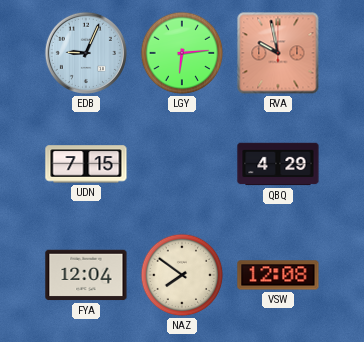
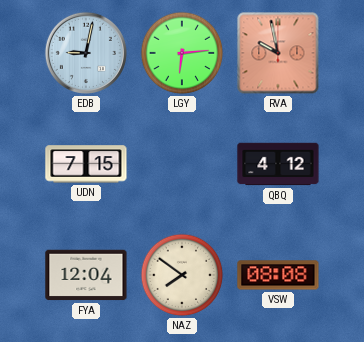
EDB: 9:04 -> 9:02
QBQ: 4:29 -> 4:12
VSW: 12:08 -> 08:08
